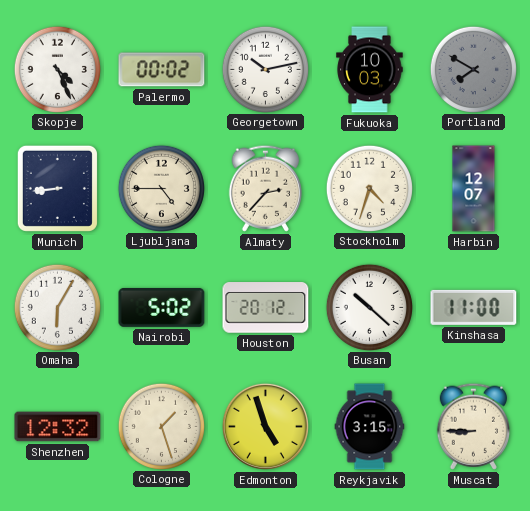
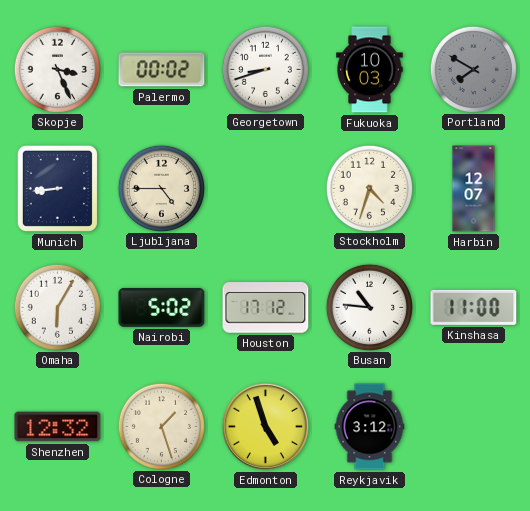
Skopje: 4:26 -> 3:26
Georgetown: 10:13 -> 8:42
Almaty: 2:37 -> none
Houston: 20:12 -> 17:12
Busan: 10:22 -> 10:46
Reykjavik: 3:15 -> 3:12
Muscat: 8:45 -> none
